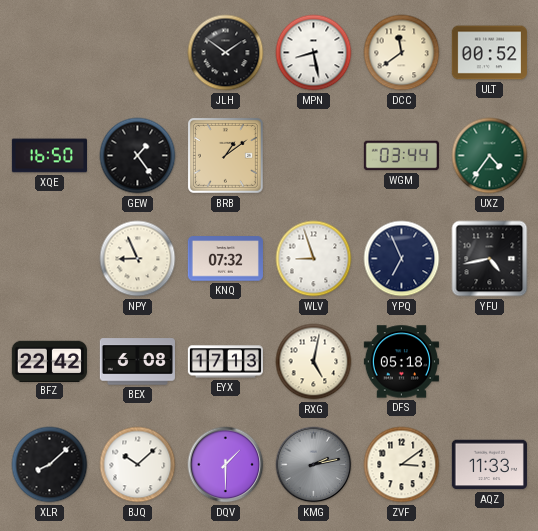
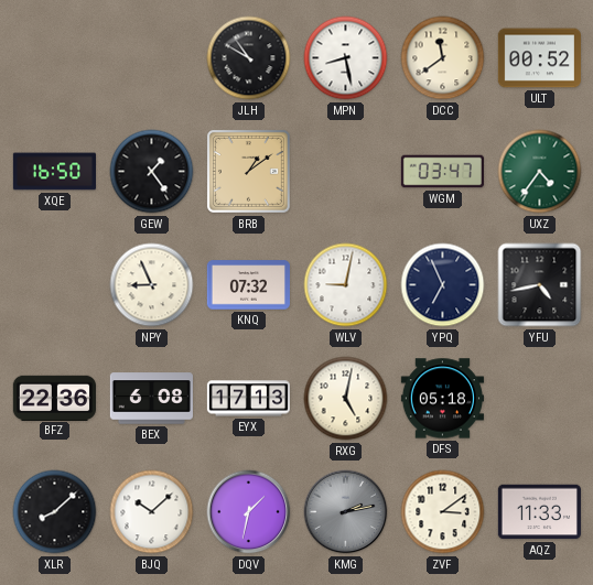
JLH: 1:51 -> 10:50
WGM: 03:44 -> 03:47
WLV: 8:57 -> 9:02
BFZ: 22:42 -> 22:36
DQV: 1:30 -> 1:32
